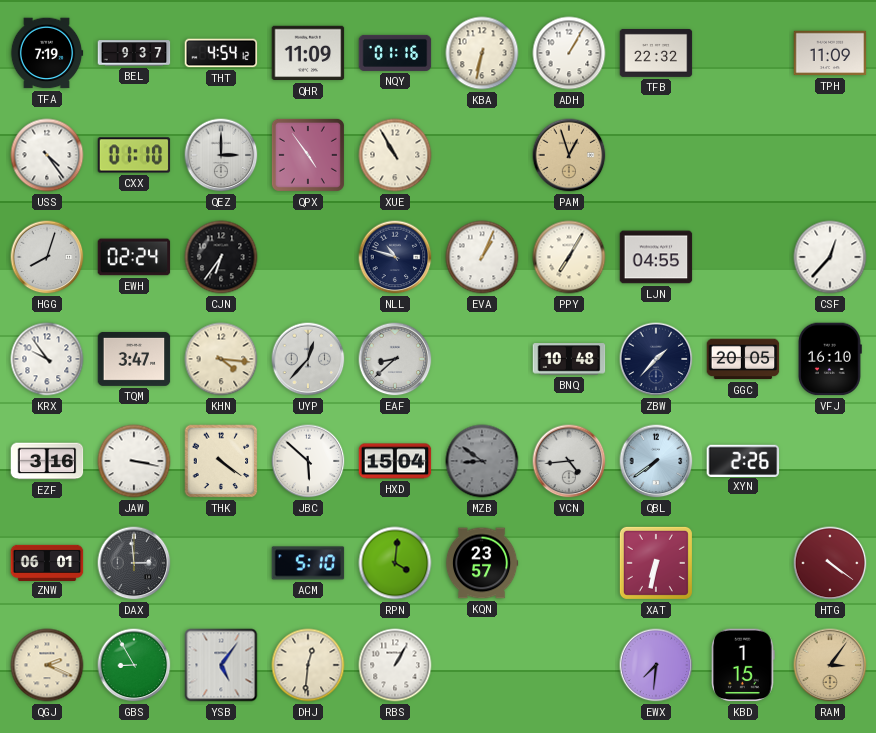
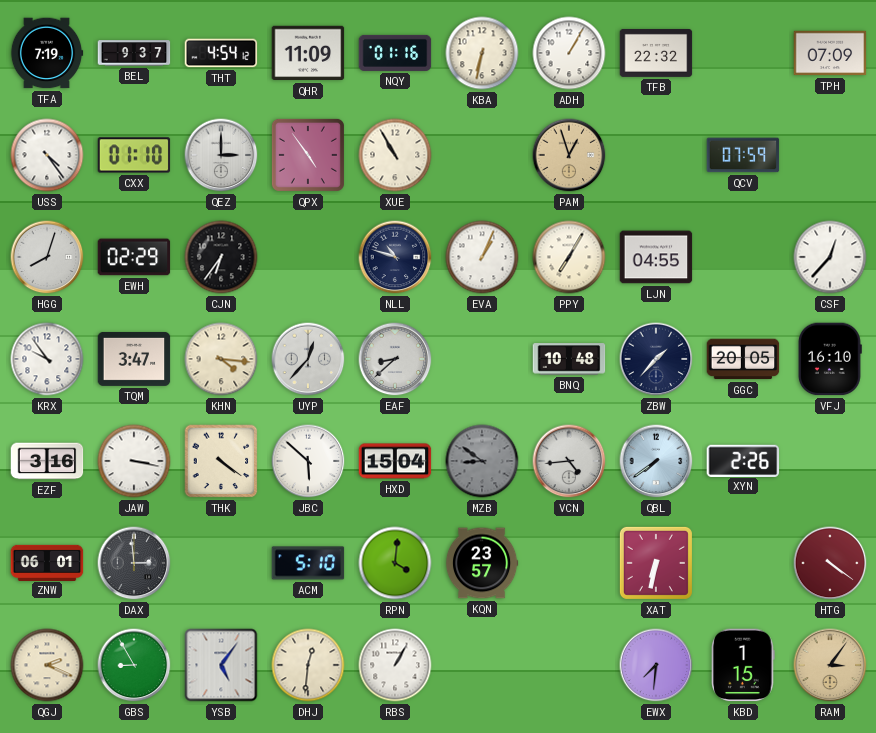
TPH: 11:09 -> 07:09
QCV: none -> 07:59
EWH: 02:24 -> 02:29
